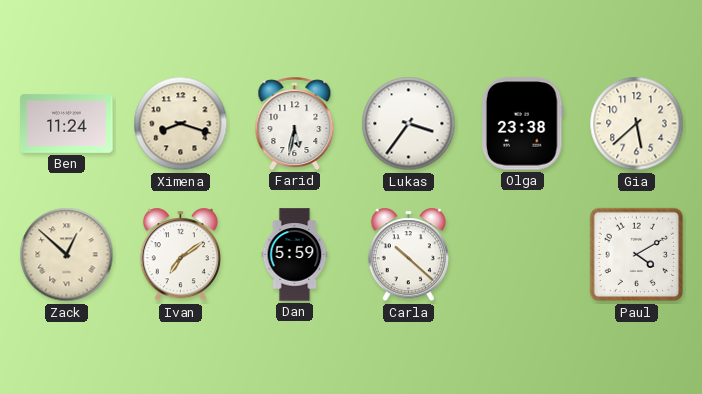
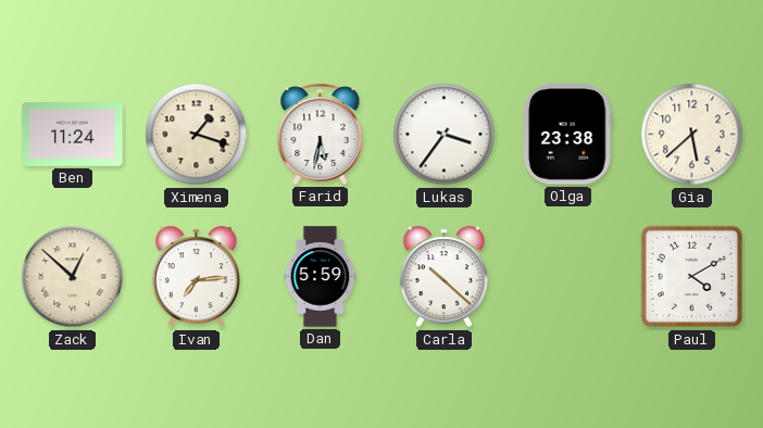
Ximena: 8:18 -> 1:18
Ivan: 7:09 -> 7:14
